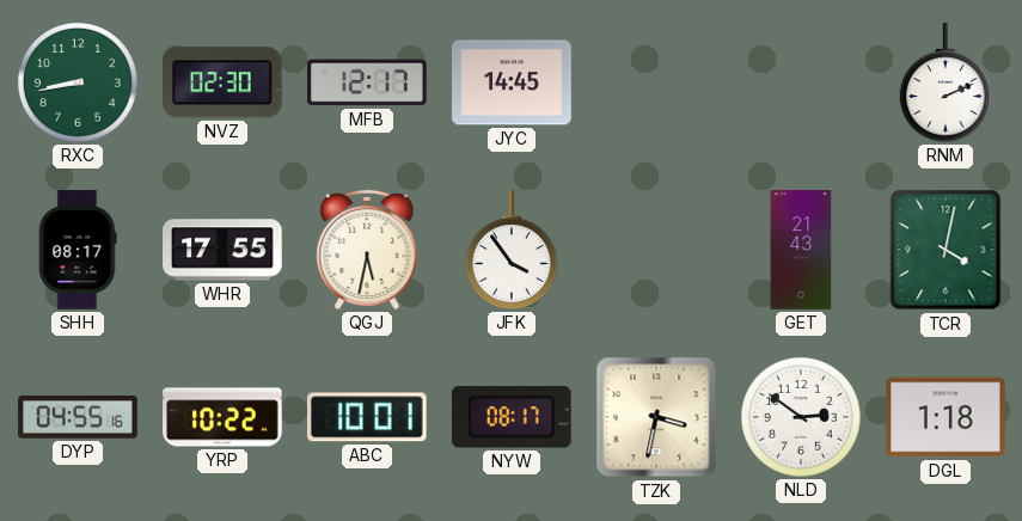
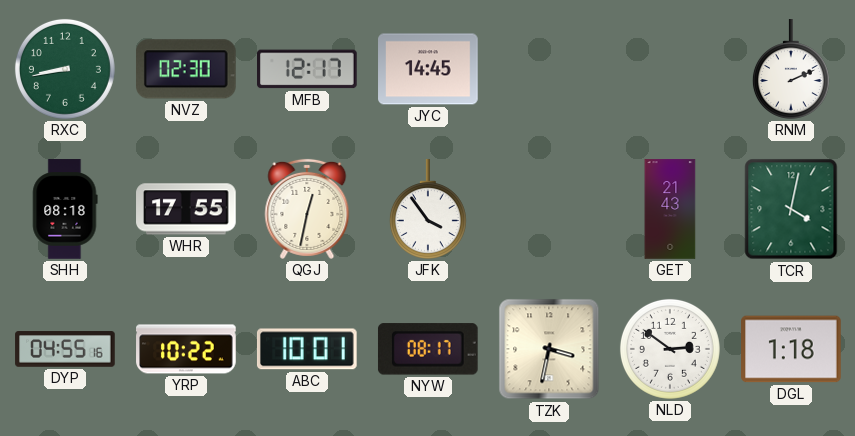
SHH: 08:17 -> 08:18
QGJ: 5:32 -> 12:32
